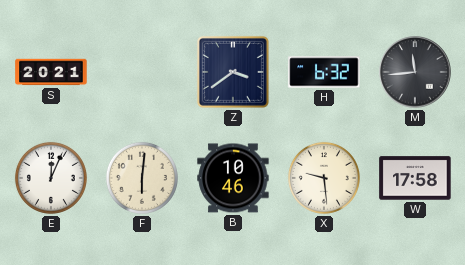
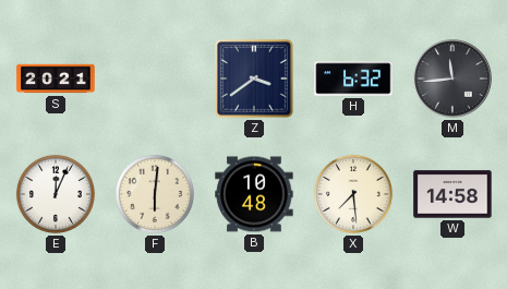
B: 10:46 -> 10:48
X: 9:29 -> 7:29
W: 17:58 -> 14:58
